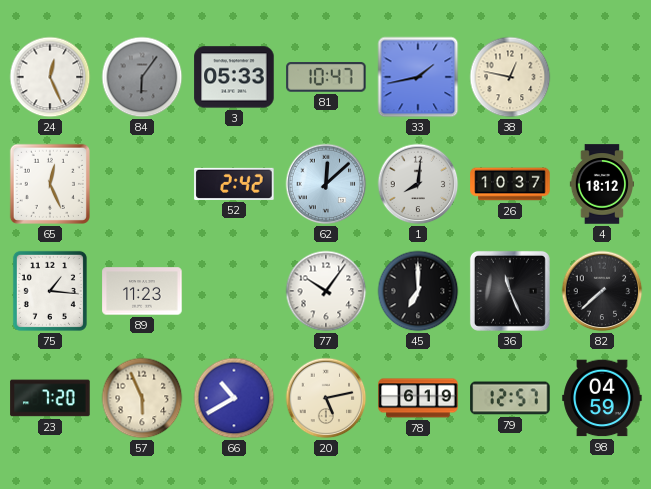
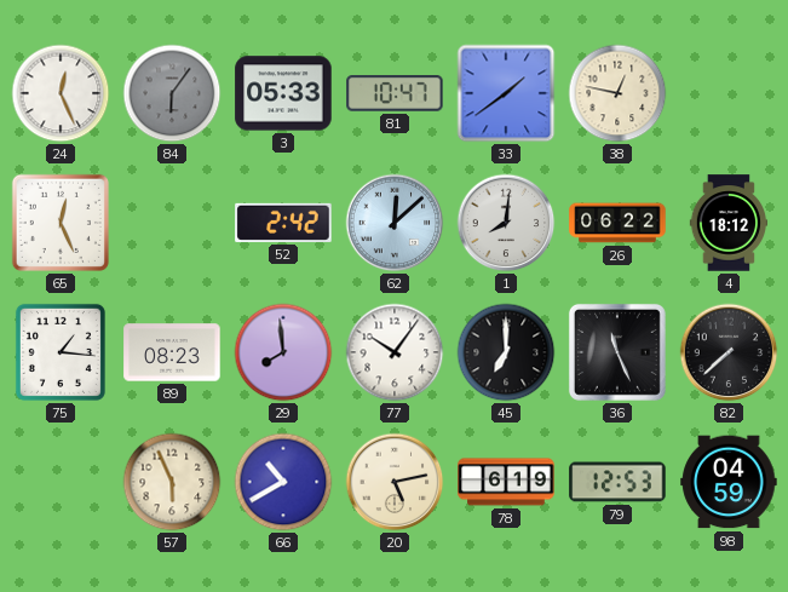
33: 1:43 -> 1:39
26: 10:37 -> 06:22
89: 11:23 -> 08:23
29: none -> 7:59
23: 7:20 -> none
79: 12:57 -> 12:53
